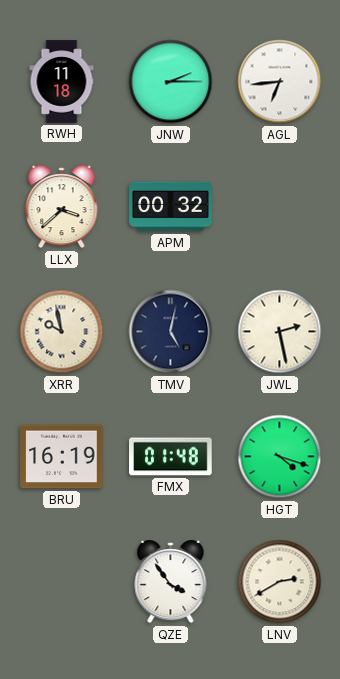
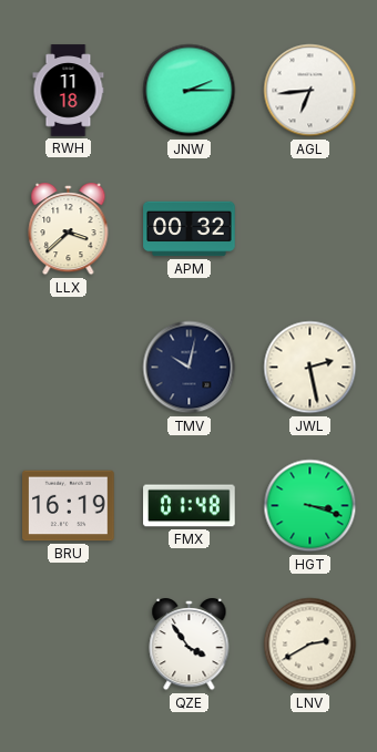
XRR: 9:58 -> none
TMV: 5:02 -> 10:02
HGT: 4:18 -> 3:18
